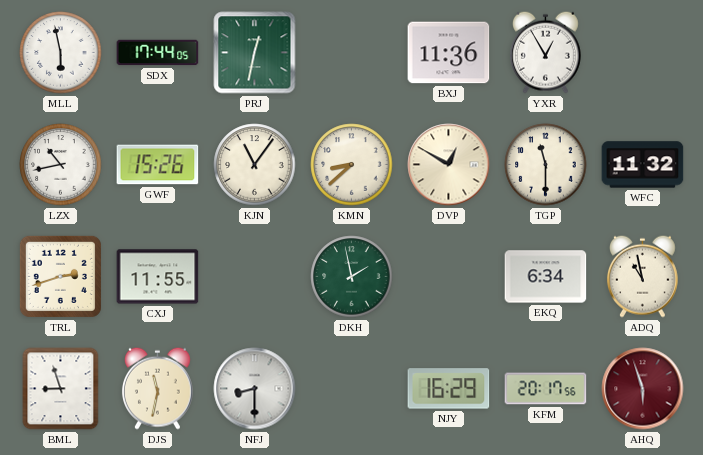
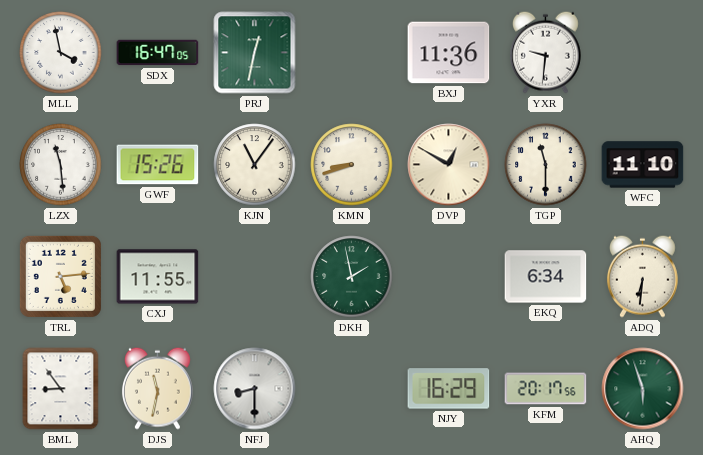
MLL: 5:58 -> 3:58
SDX: 17:44 -> 16:47
YXR: 12:55 -> 9:31
LZX: 10:43 -> 11:29
KMN: 8:38 -> 8:42
WFC: 11:32 -> 11:10
TRL: 2:42 -> 5:14
ADQ: 10:58 -> 6:31
BML: 8:57 -> 8:54
AHQ dial: burgundy -> green
